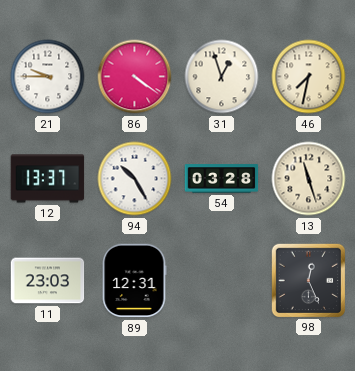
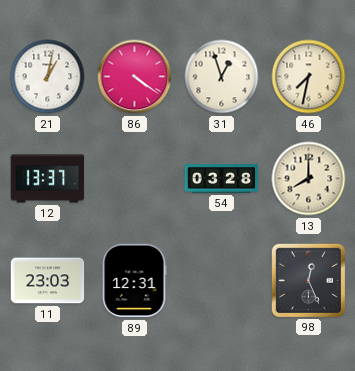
21: 9:45 -> 1:02
94: 10:25 -> none
13: 11:27 -> 8:00
